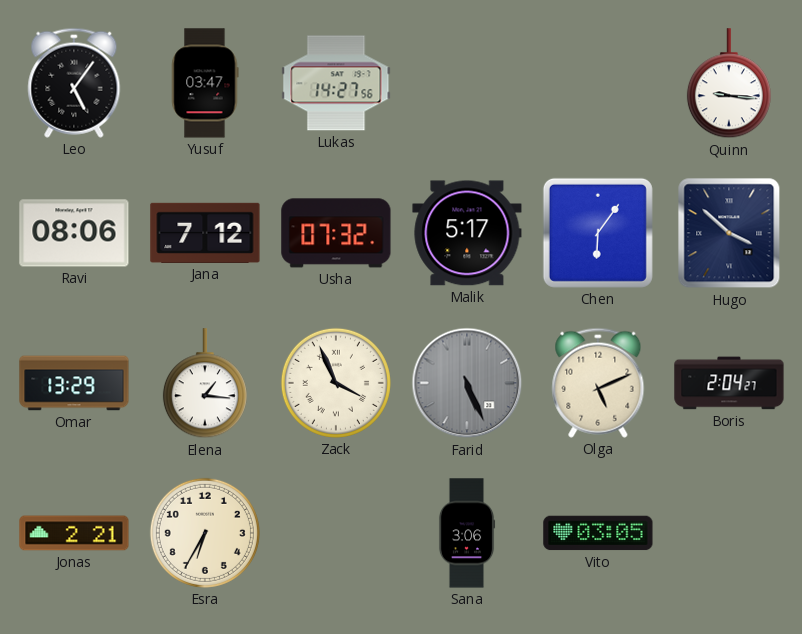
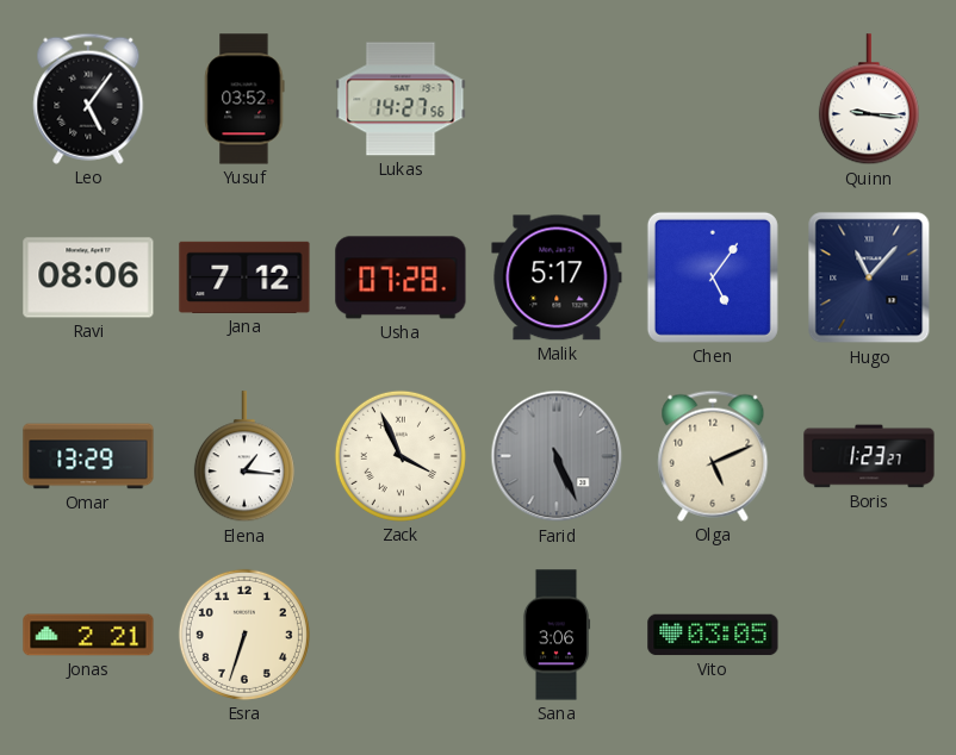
Yusuf: 03:47 -> 03:52
Usha: 07:32 -> 07:28
Chen: 6:06 -> 5:06
Hugo: 3:52 -> 11:07
Boris: 2:04 -> 1:23
Esra: 6:35 -> 6:33
